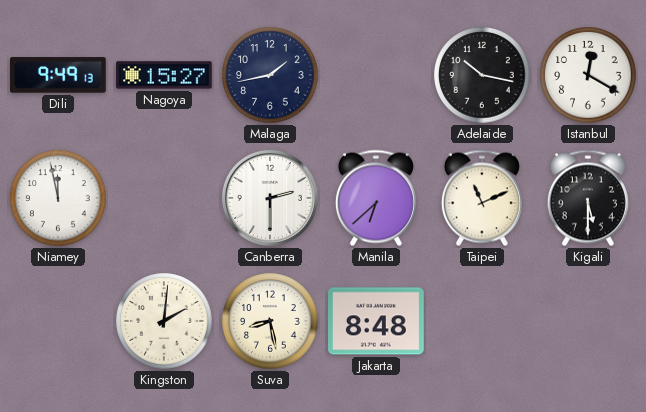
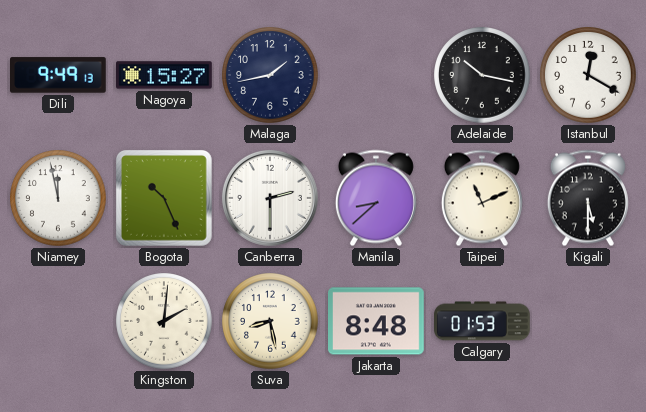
Bogota: none -> 10:26
Manila: 6:38 -> 8:38
Calgary: none -> 01:53
